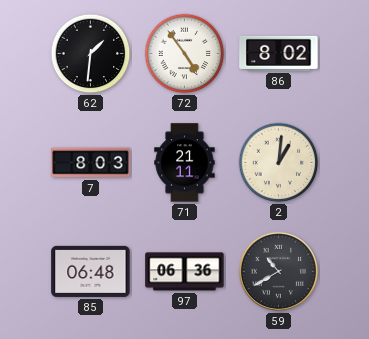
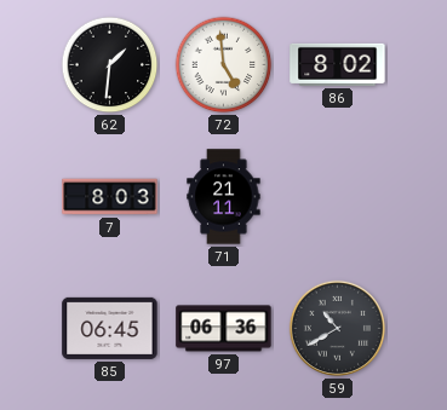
72: 4:54 -> 4:59
2: 1:01 -> none
85: 06:48 -> 06:45
